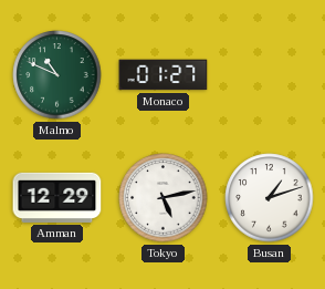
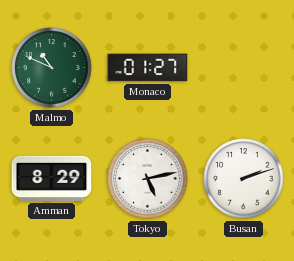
Amman: 12:29 -> 8:29
Busan: 1:12 -> 2:12
